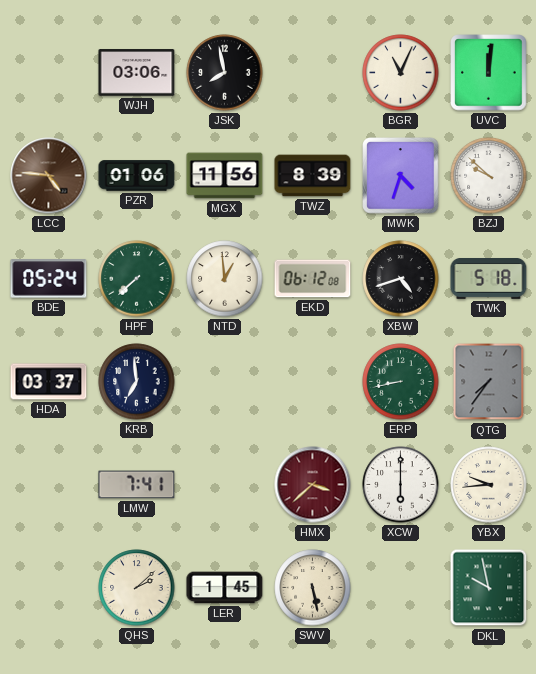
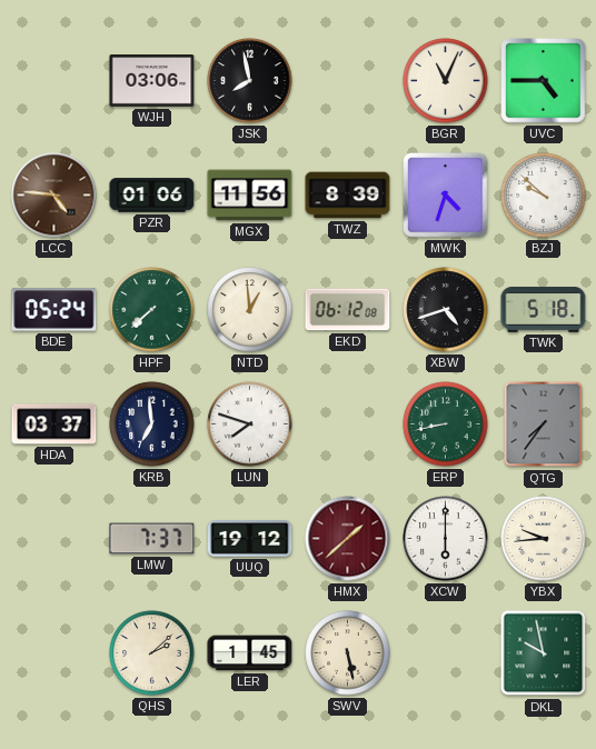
UVC: 12:01 -> 4:45
LUN: none -> 7:48
LMW: 7:41 -> 7:37
UUQ: none -> 19:12
HMX: 3:38 -> 1:38
